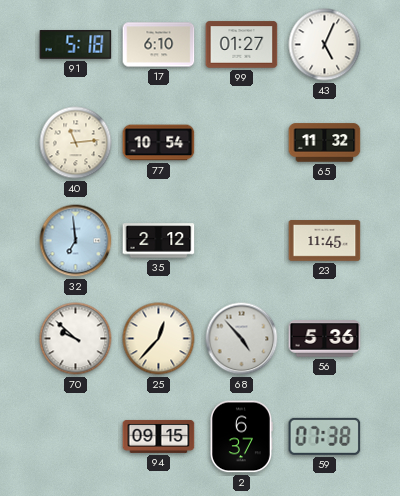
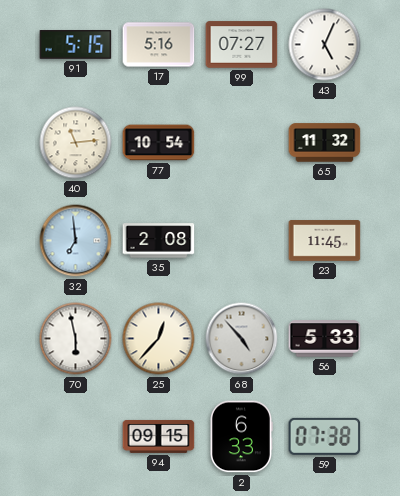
91: 5:18 -> 5:15
17: 6:10 -> 5:16
99: 01:27 -> 07:27
35: 2:12 -> 2:08
70: 9:52 -> 5:58
56: 5:36 -> 5:33
2: 6:37 -> 6:33
